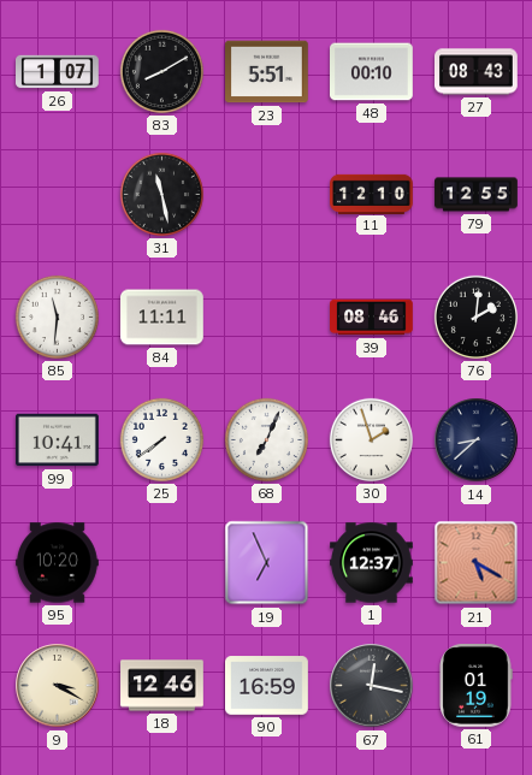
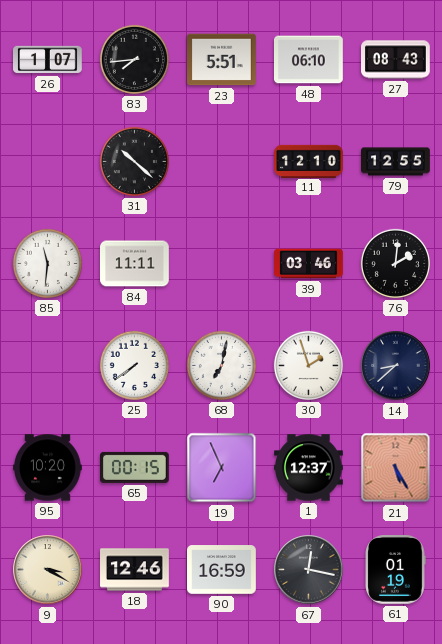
83: 8:10 -> 7:44
48: 00:10 -> 06:10
31: 11:28 -> 10:22
39: 08:46 -> 03:46
99: 10:41 -> none
68: 7:04 -> 7:02
65: none -> 00:15
21: 5:20 -> 5:25
